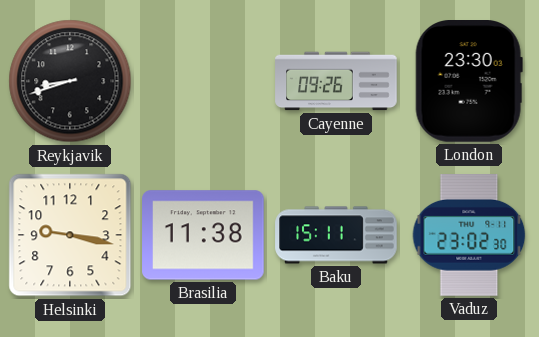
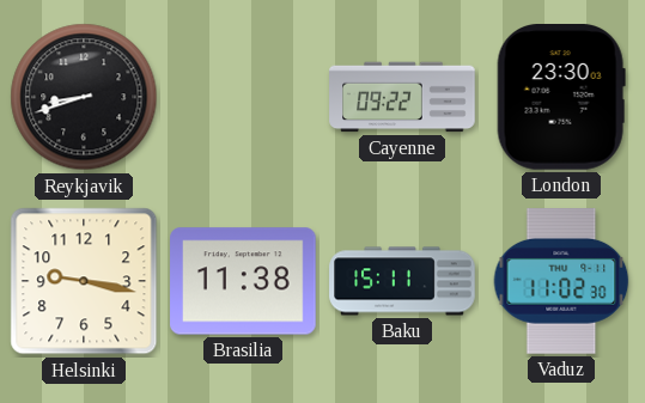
Cayenne: 09:26 -> 09:22
Vaduz: 23:02 -> 11:02
